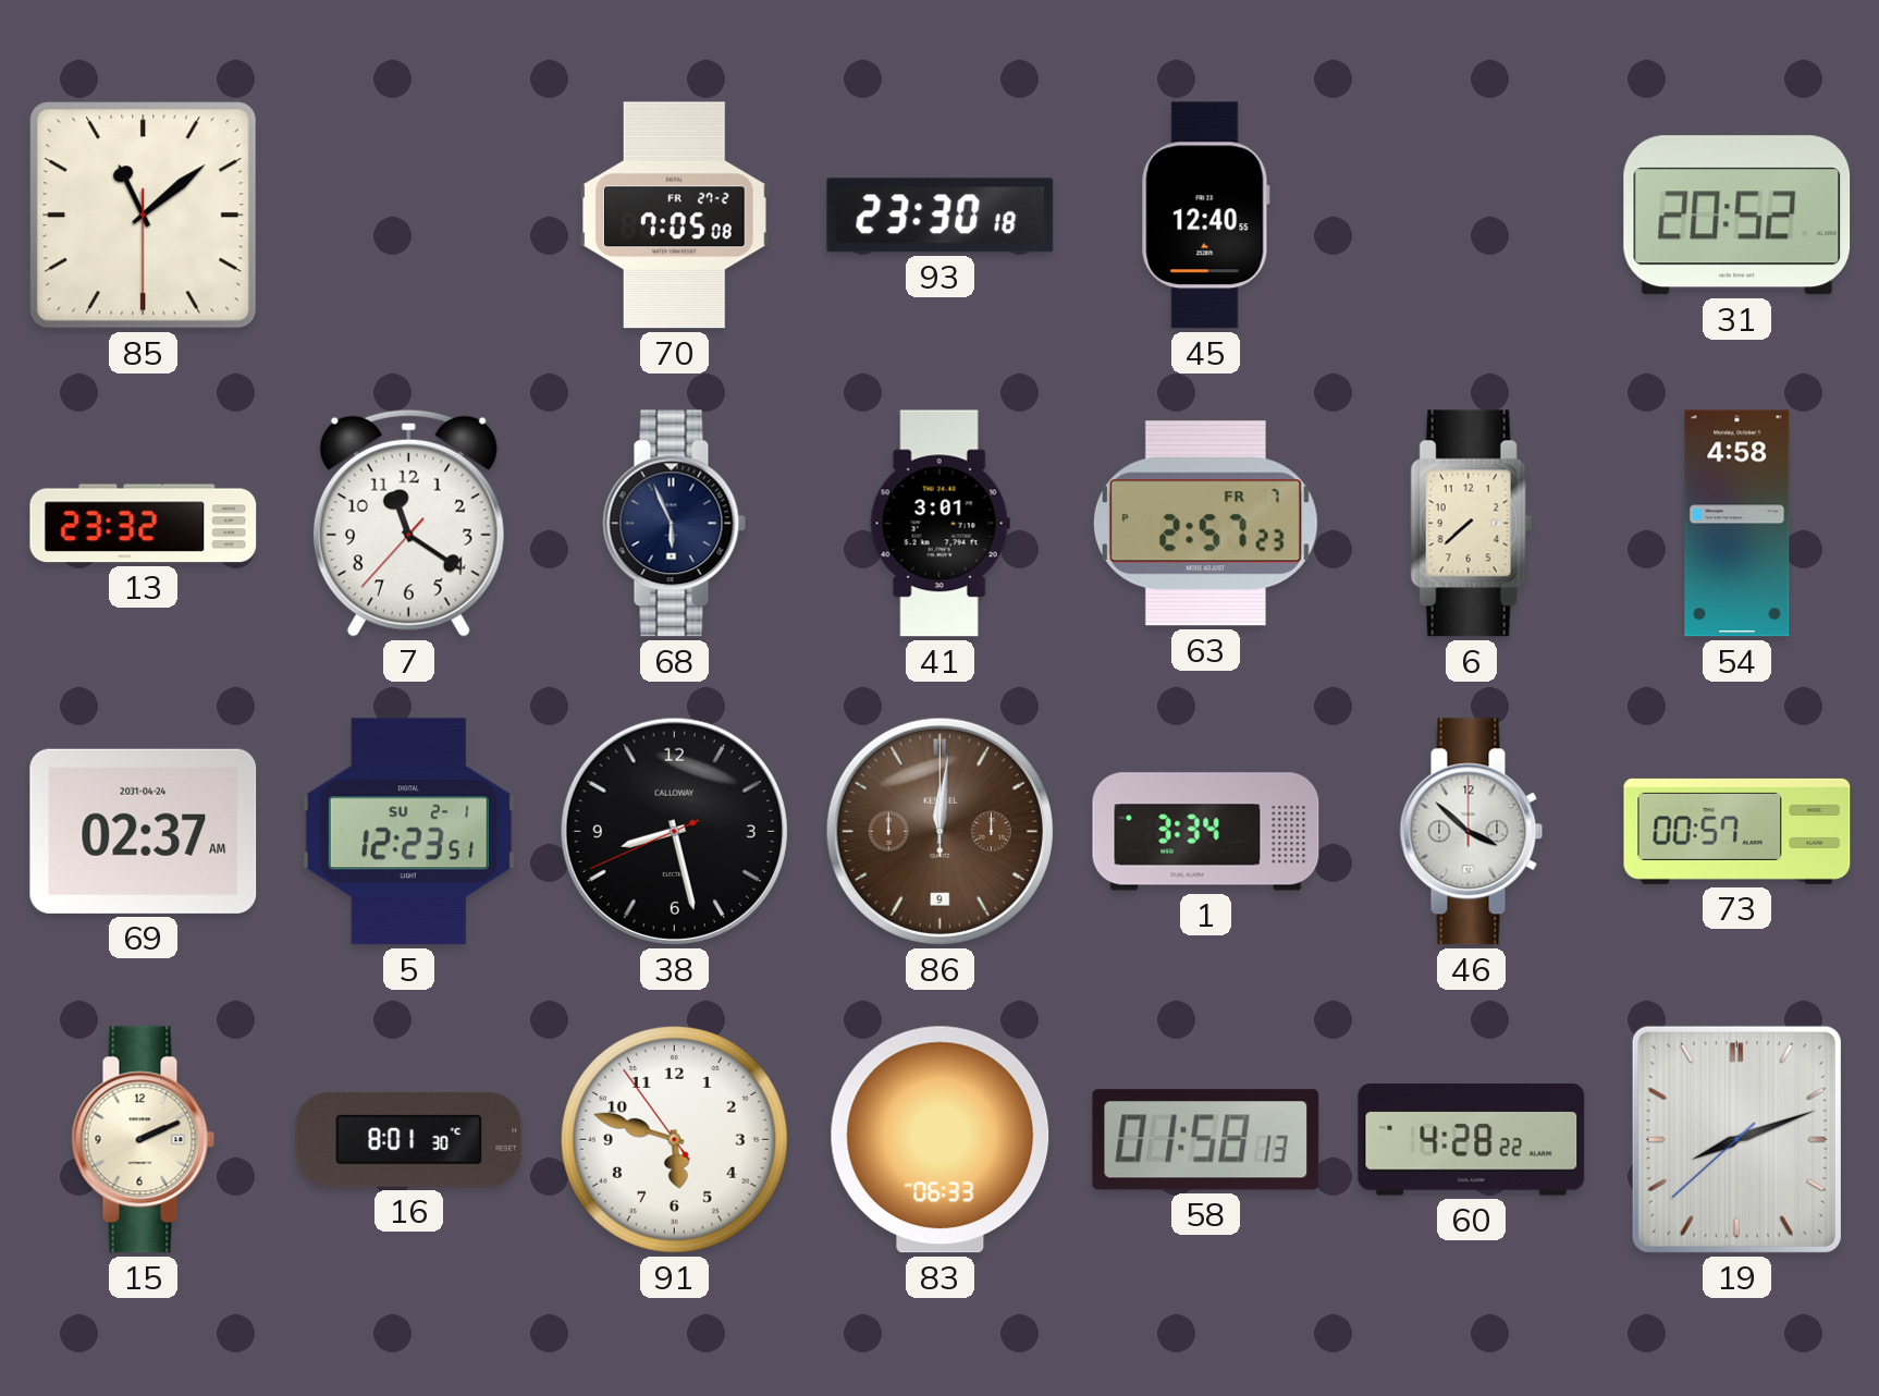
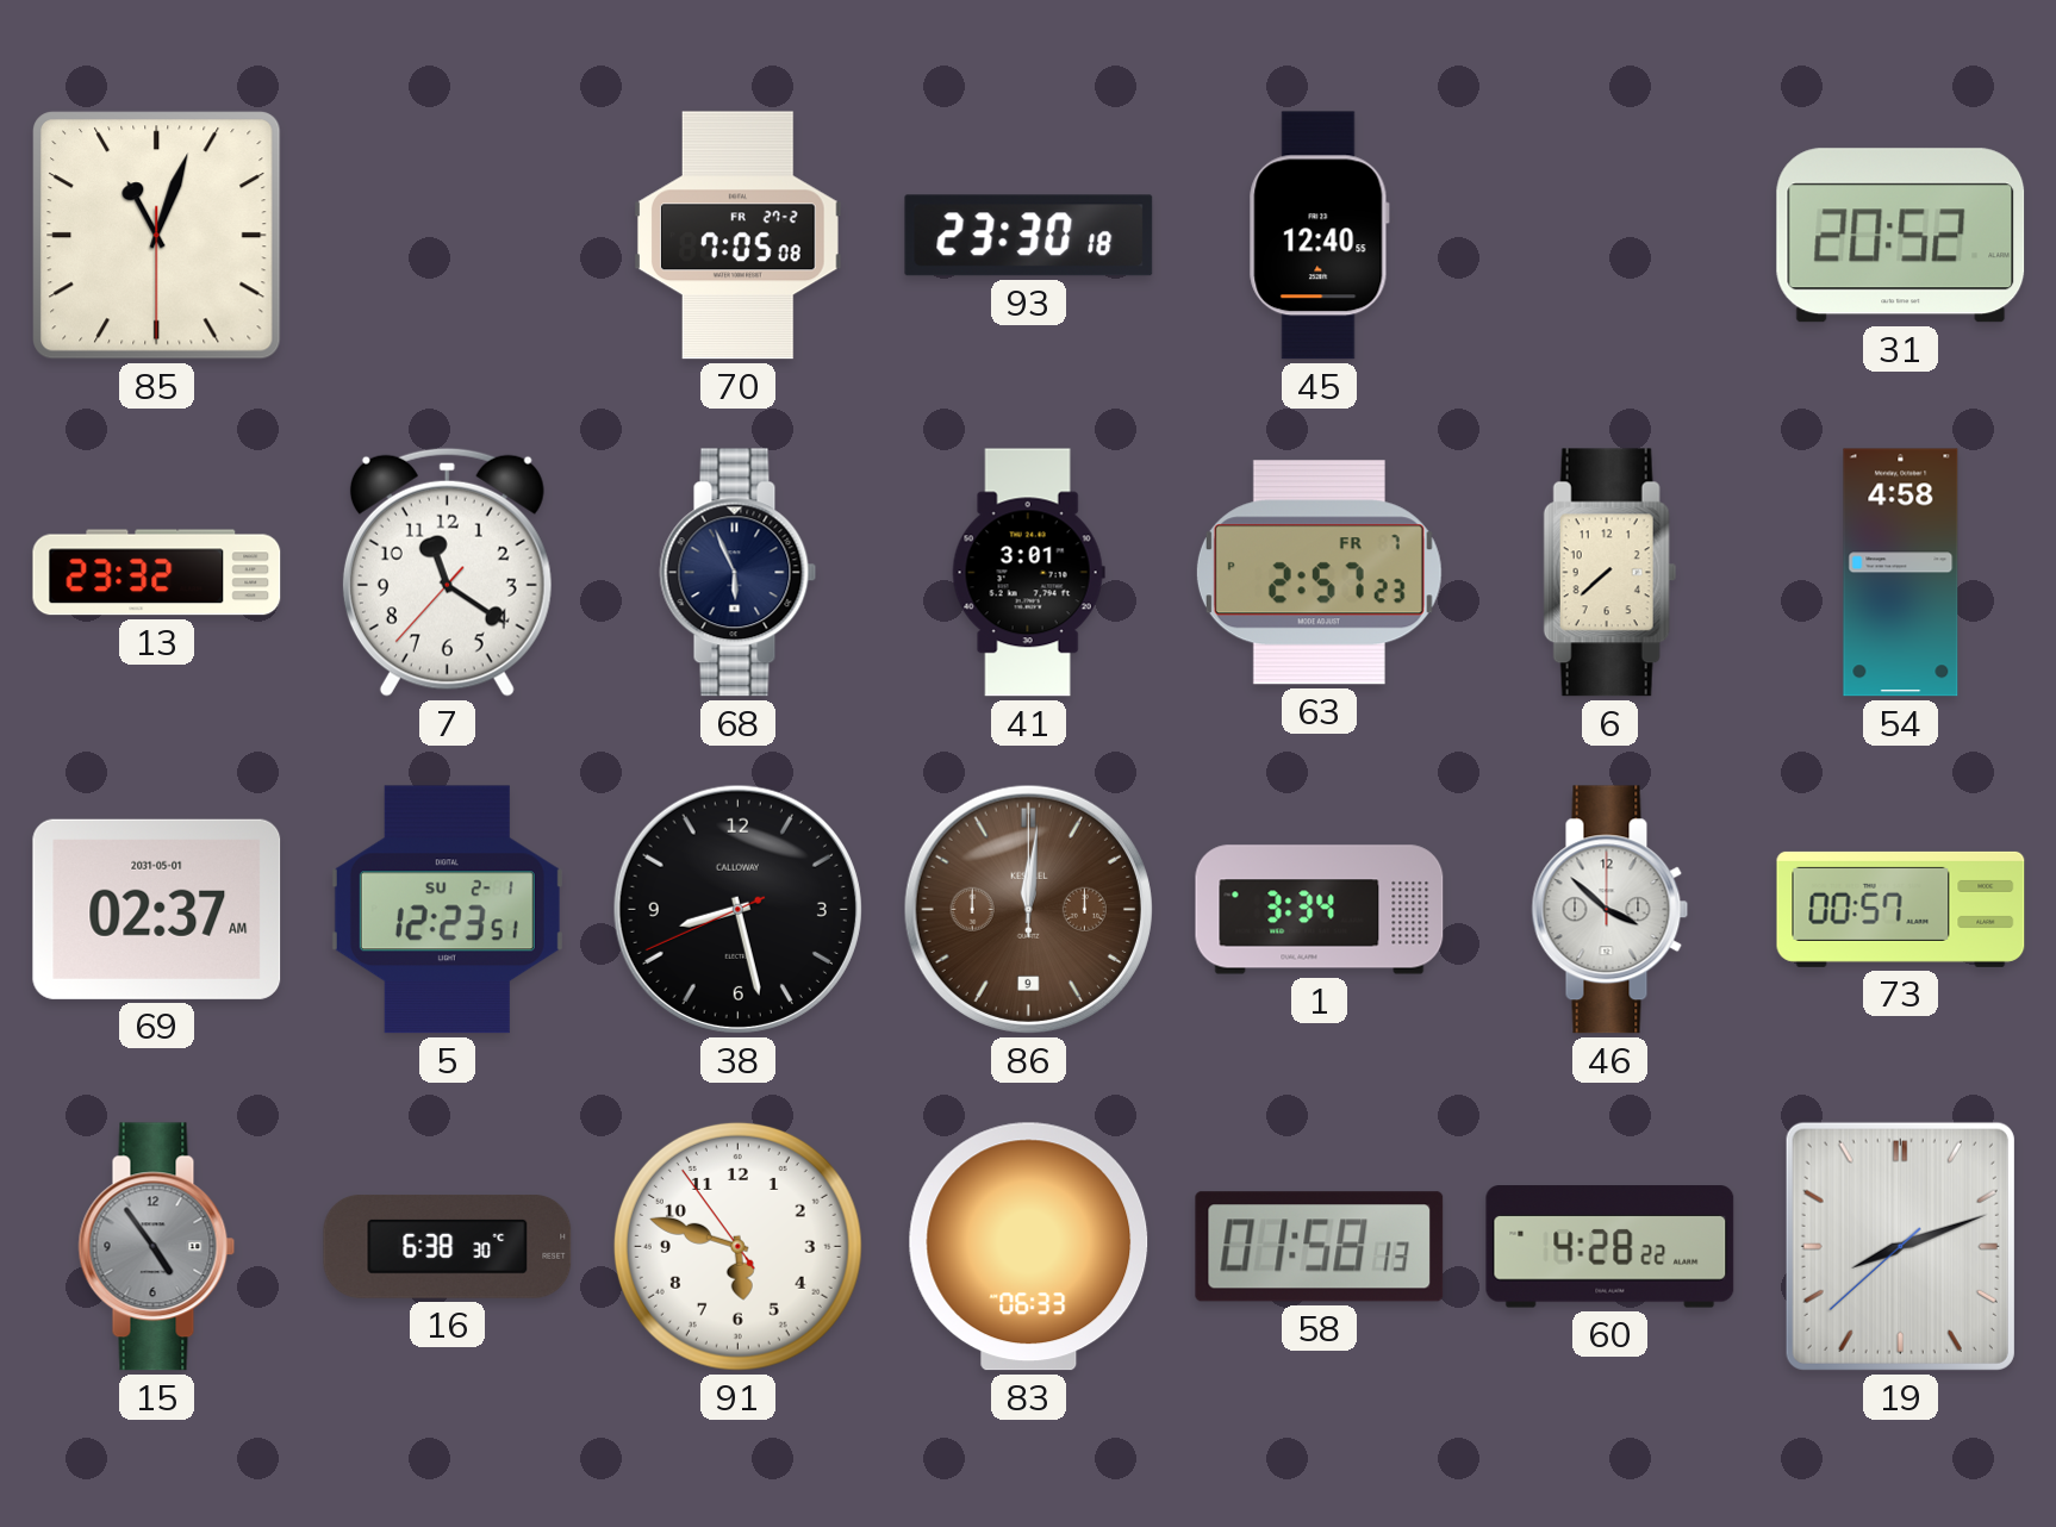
85: 11:08 -> 11:03
69 date: 2031-04-24 -> 2031-05-01
15: 2:11 -> 4:54
15 dial: cream -> grey
16: 8:01 -> 6:38
